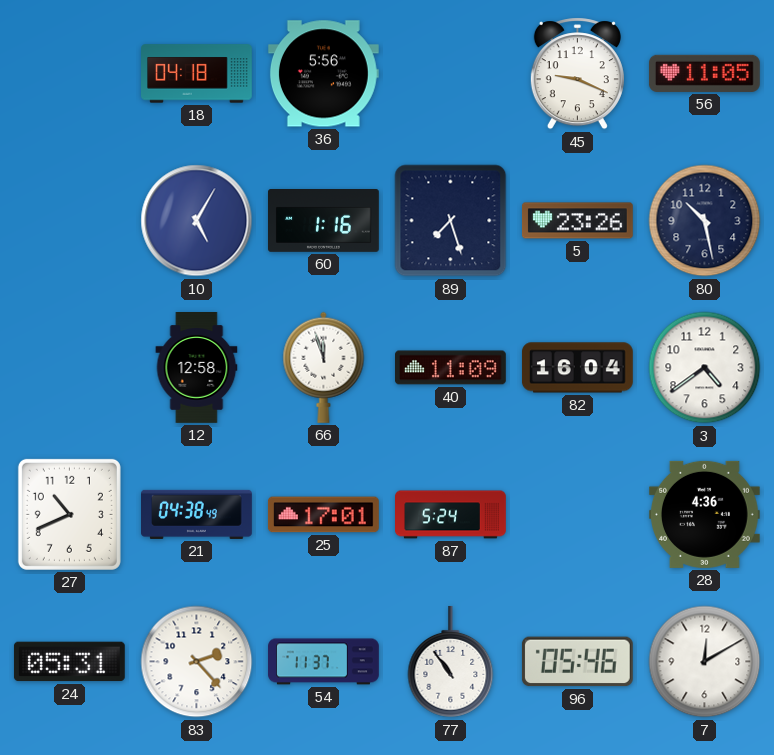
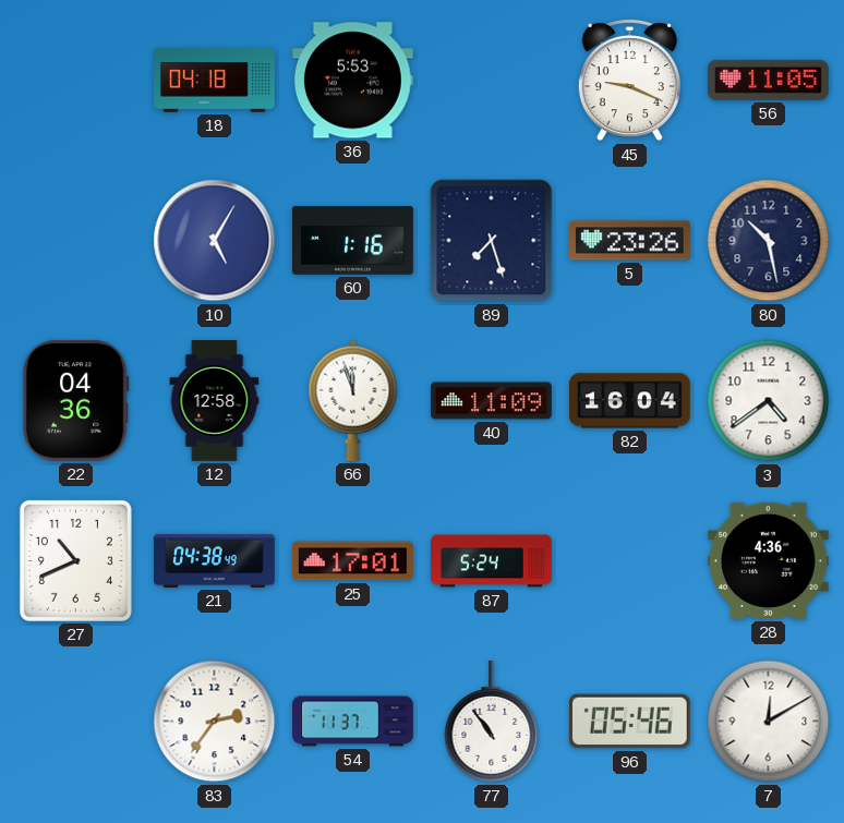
36: 5:56 -> 5:53
22: none -> 04:36
24: 05:31 -> none
83: 2:23 -> 2:36
